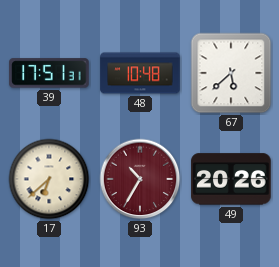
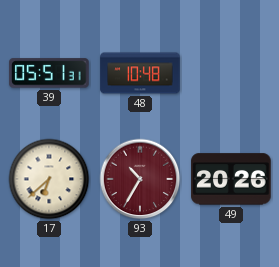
39: 17:51 -> 05:51
67: 5:38 -> none
